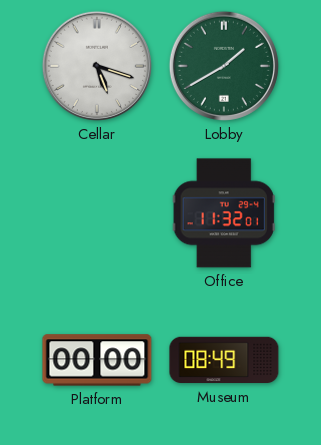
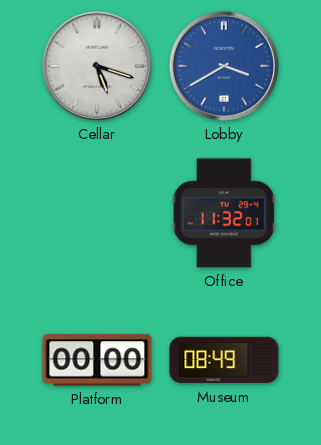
Lobby: 1:40 -> 3:40
Lobby dial: green -> blue
